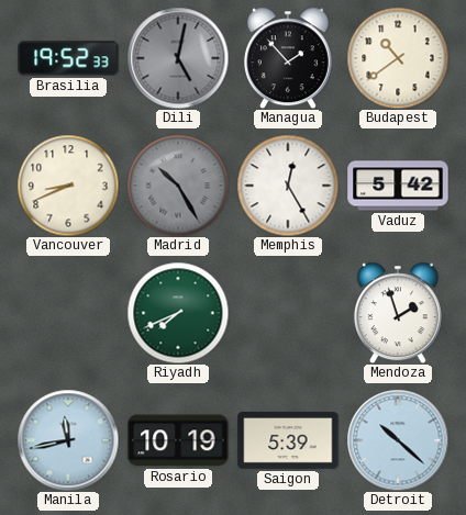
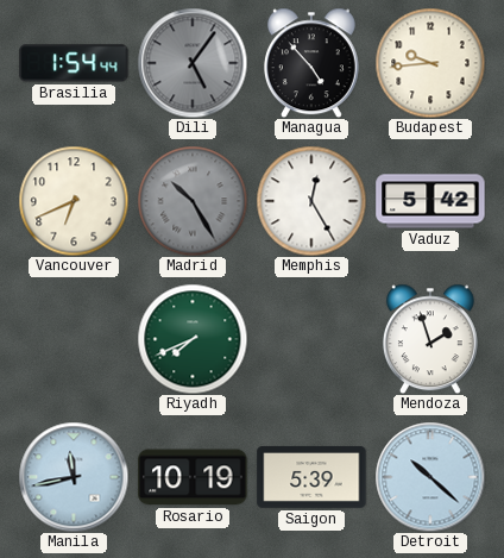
Brasilia: 19:52 -> 1:54
Dili: 5:02 -> 5:06
Managua: 1:53 -> 4:53
Budapest: 10:39 -> 9:44
Vancouver: 8:41 -> 6:41
